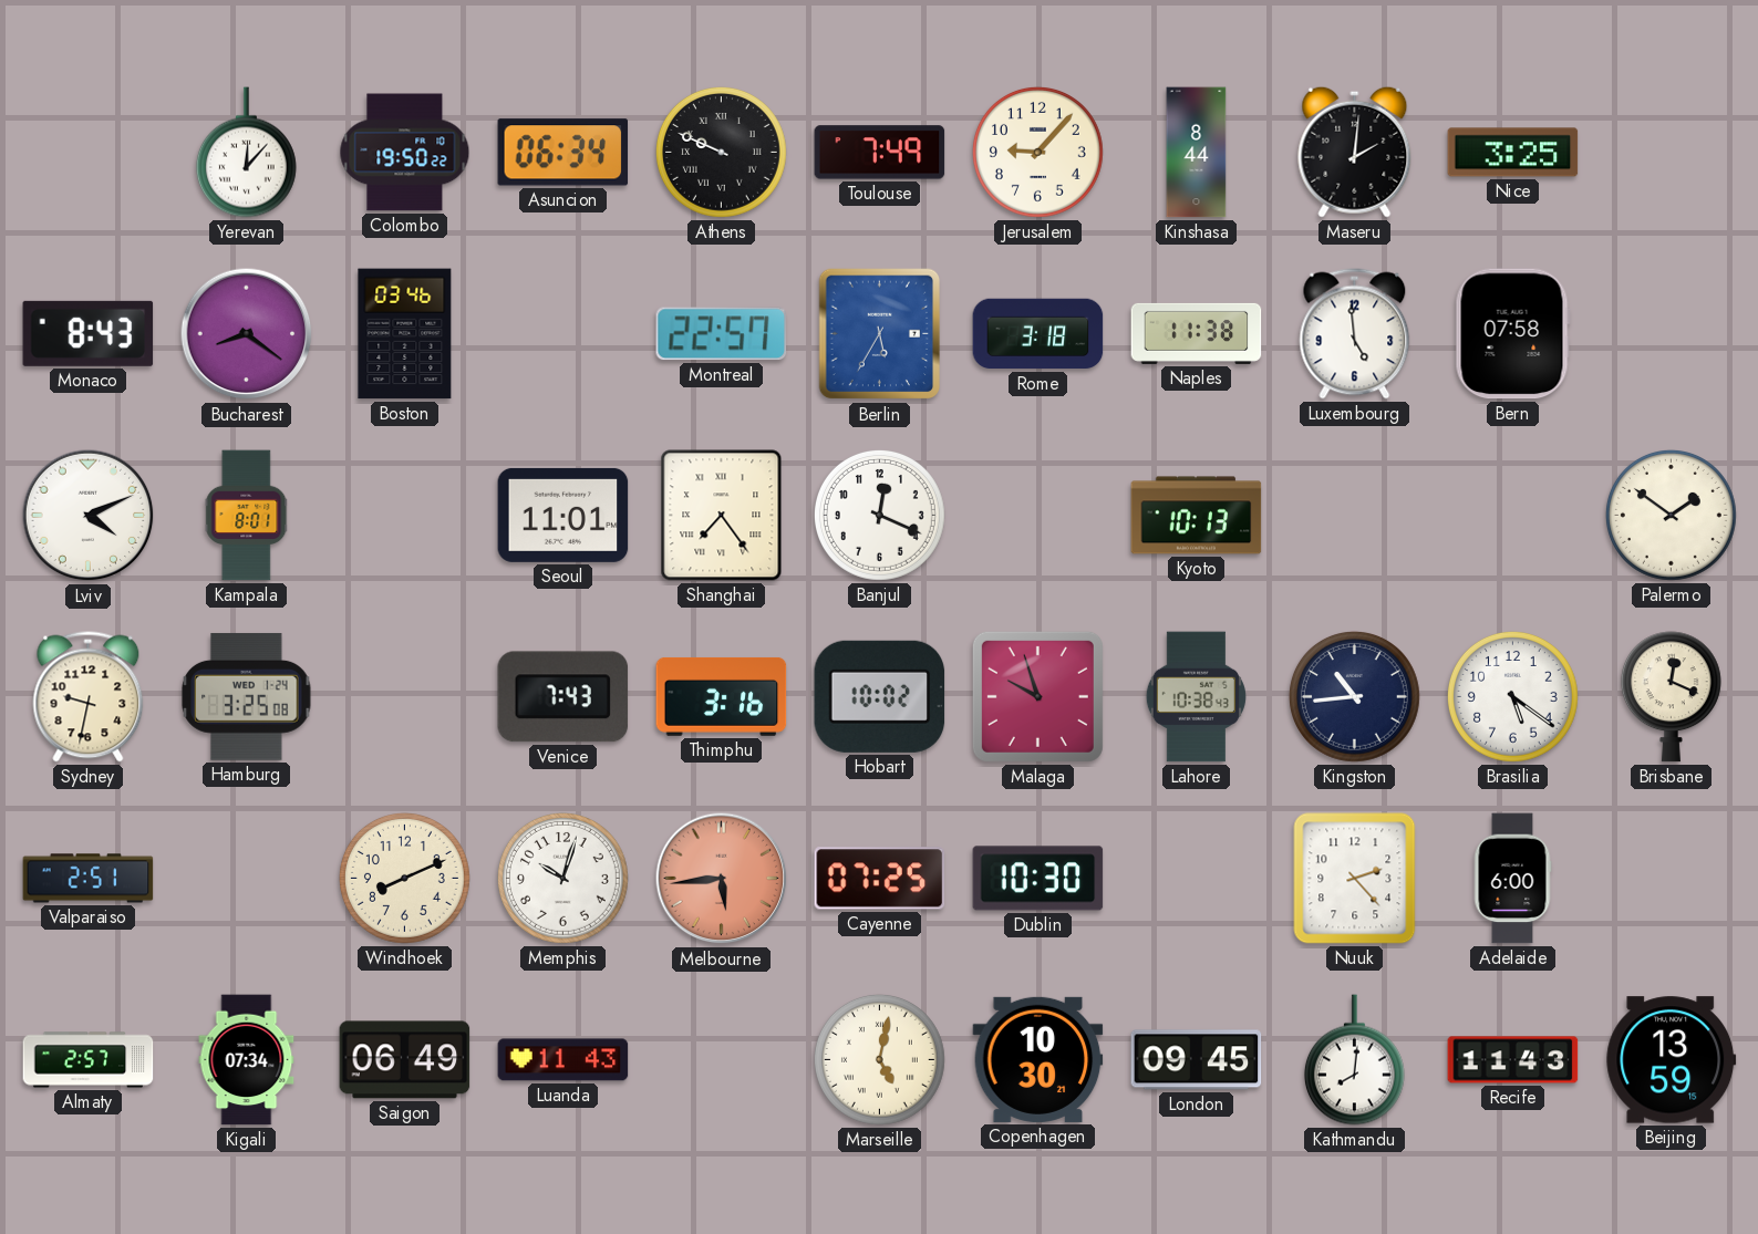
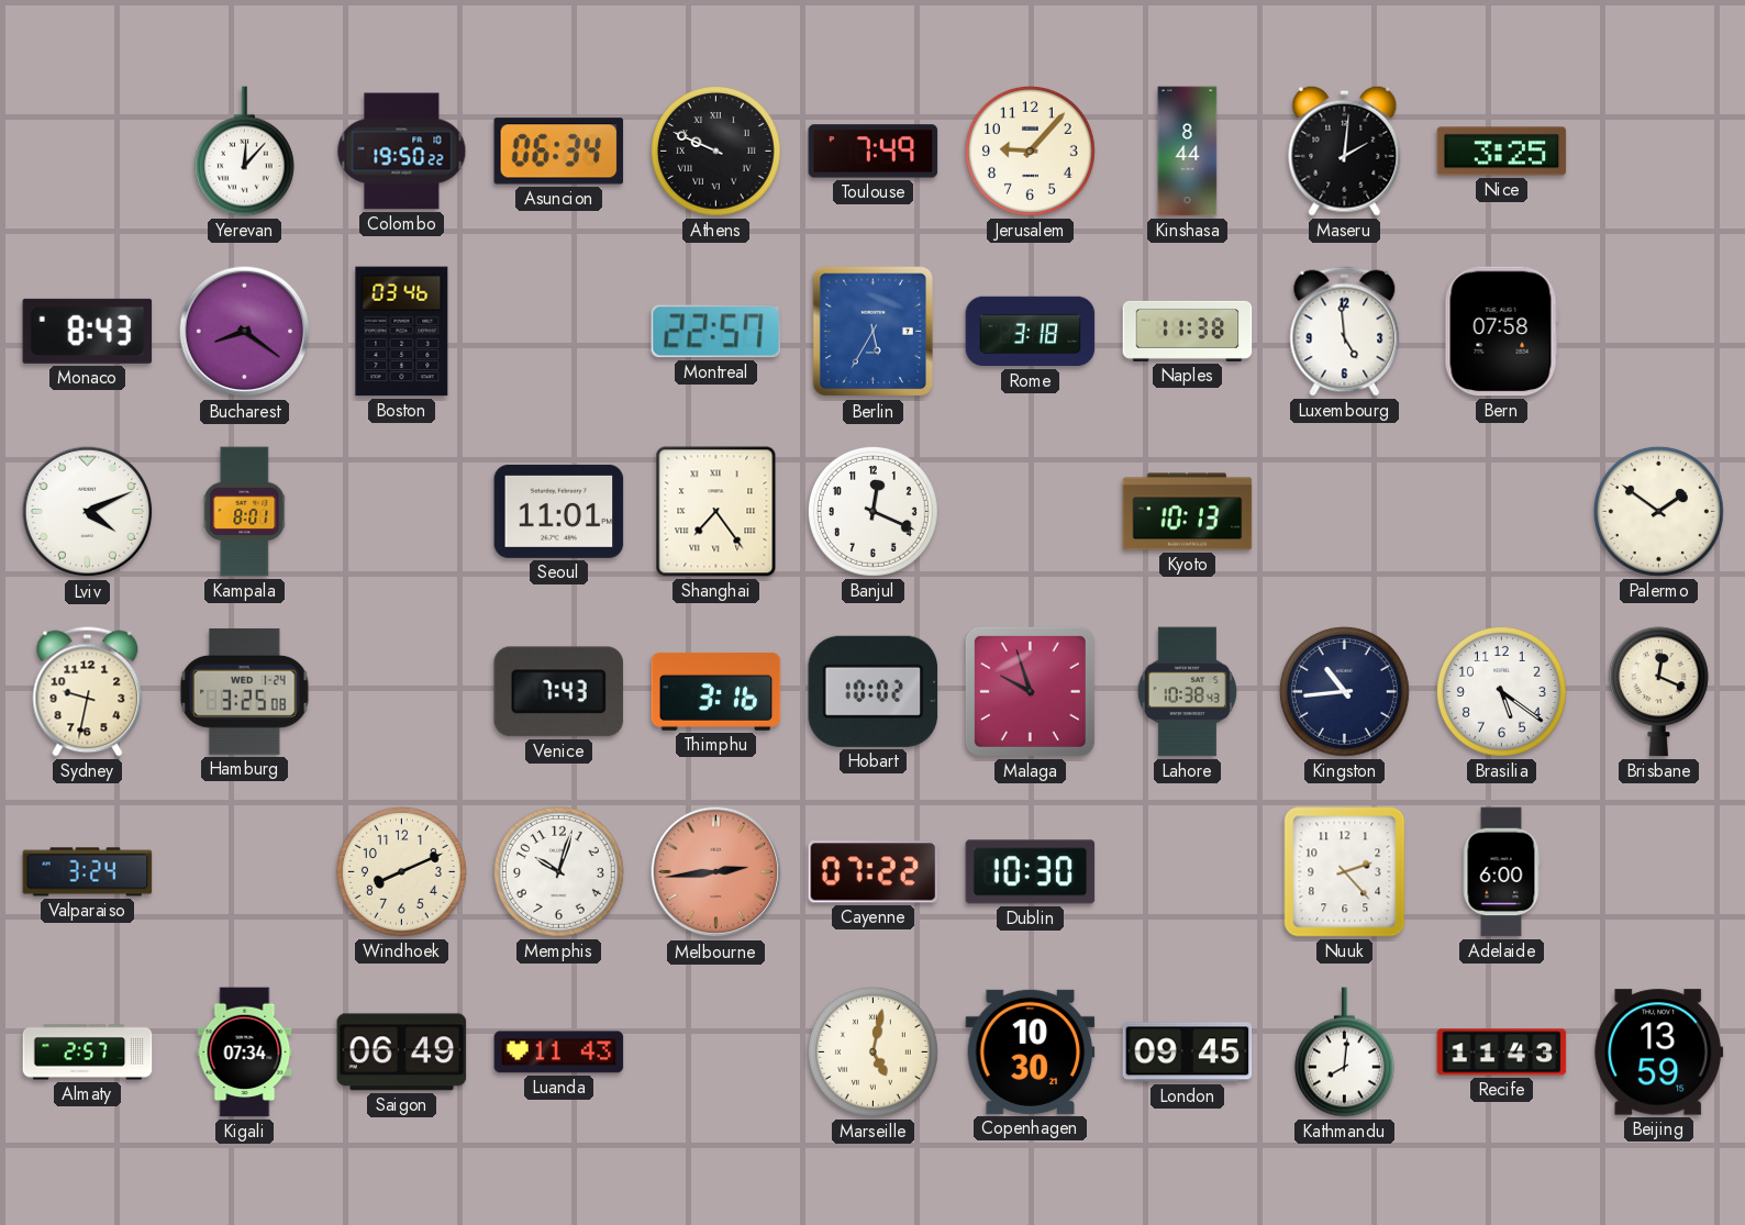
Valparaiso: 2:51 -> 3:24
Melbourne: 5:44 -> 2:44
Cayenne: 07:25 -> 07:22
